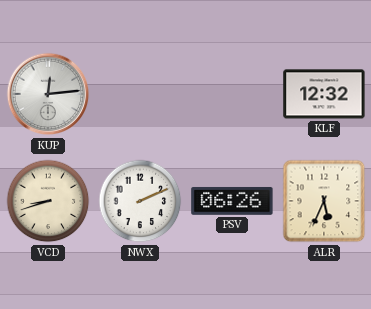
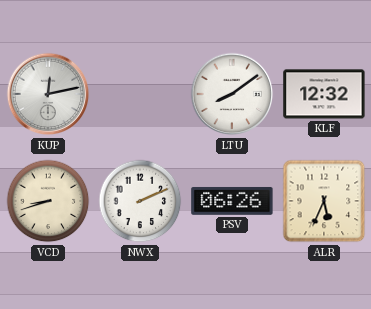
KUP: 12:14 -> 12:13
LTU: none -> 8:09
